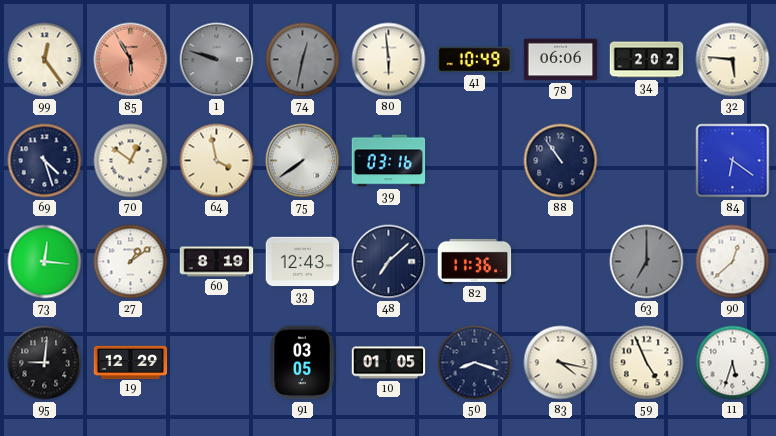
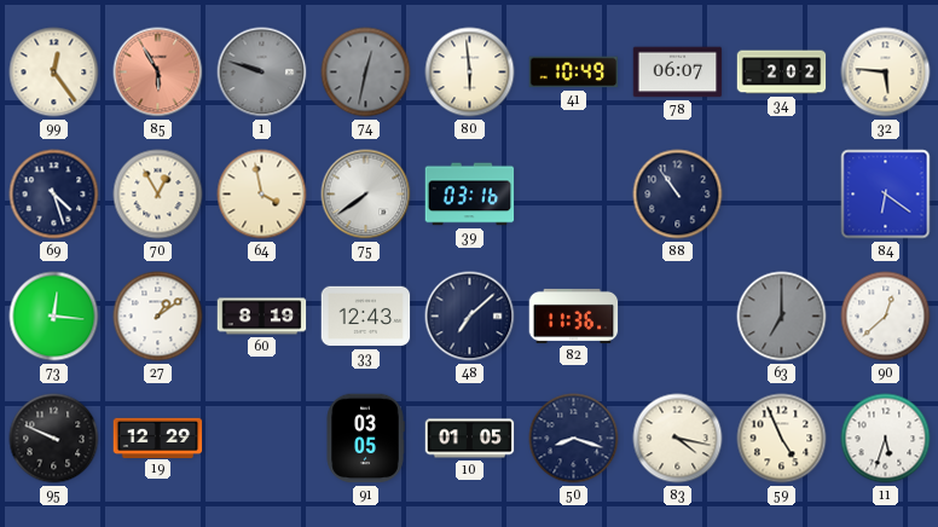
78: 06:06 -> 06:07
70: 12:51 -> 12:55
95: 9:01 -> 9:49
